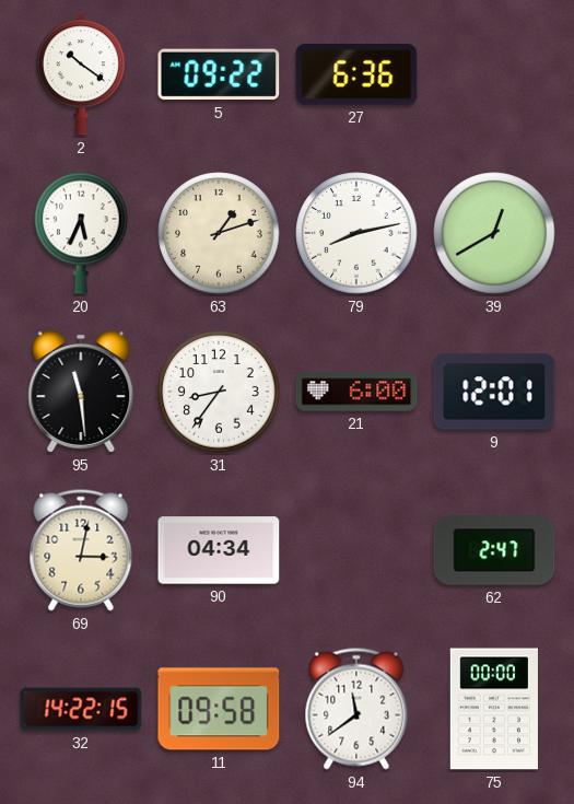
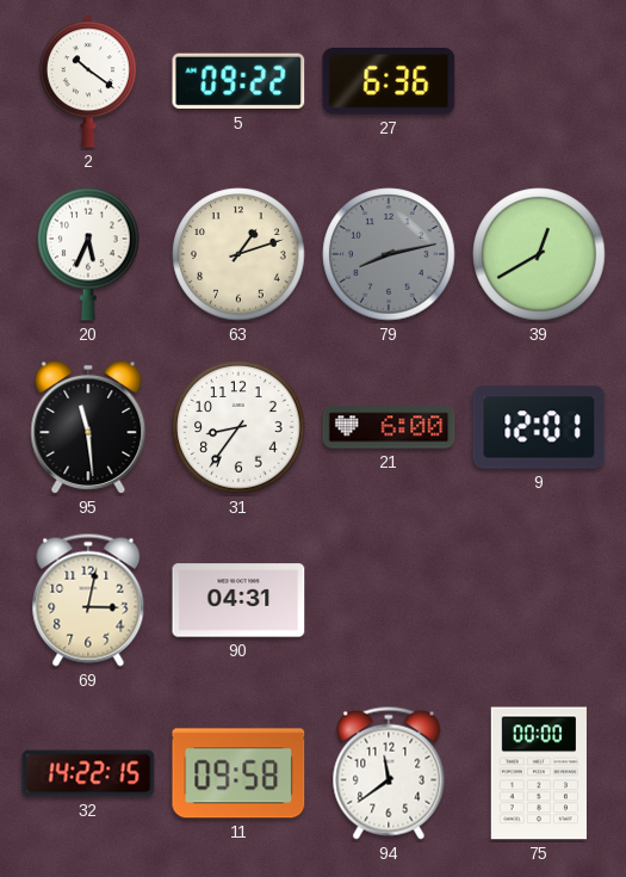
79 dial: white -> grey
90: 04:34 -> 04:31
62: 2:47 -> none
